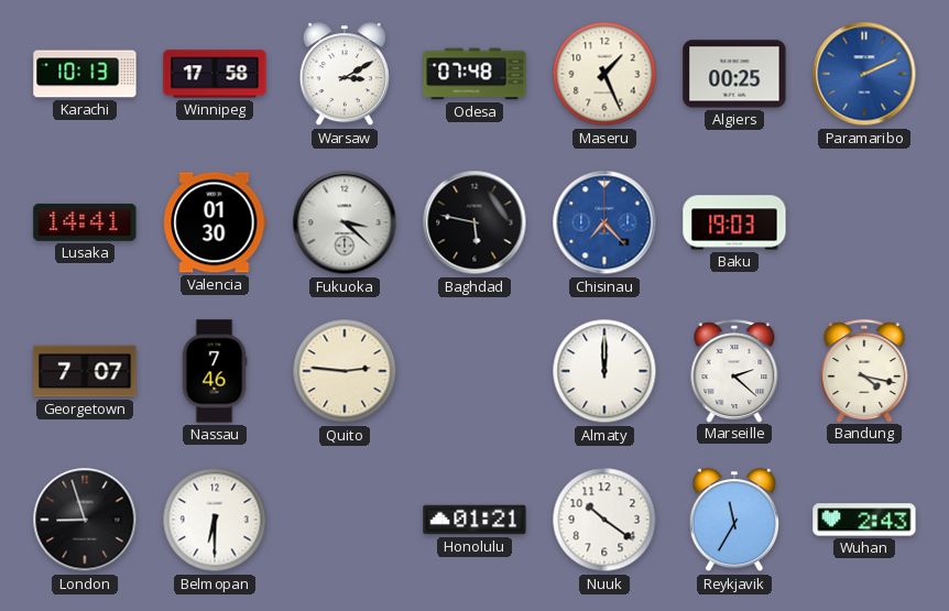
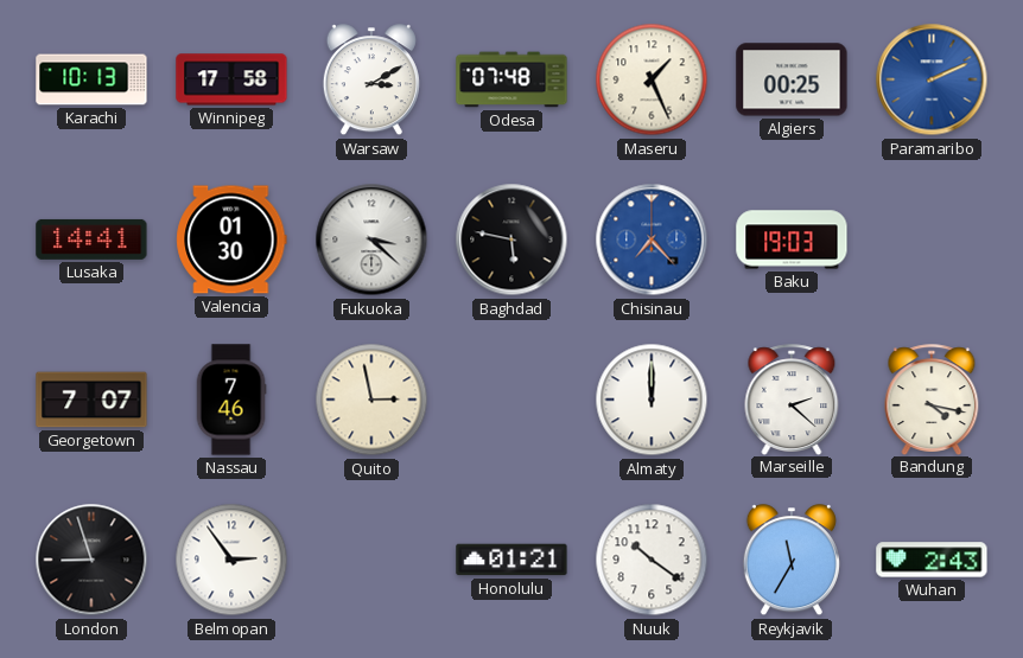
Quito: 2:46 -> 2:58
Belmopan: 6:30 -> 2:54
